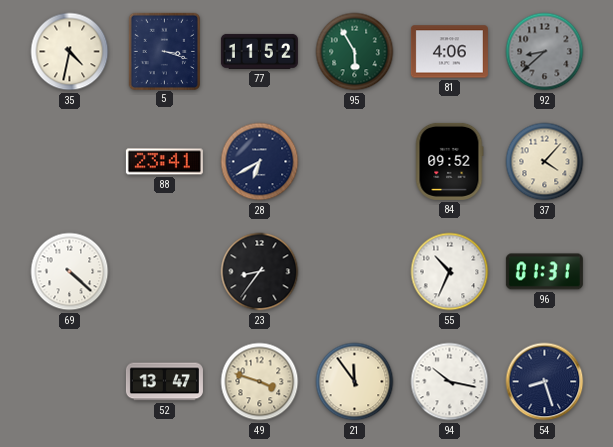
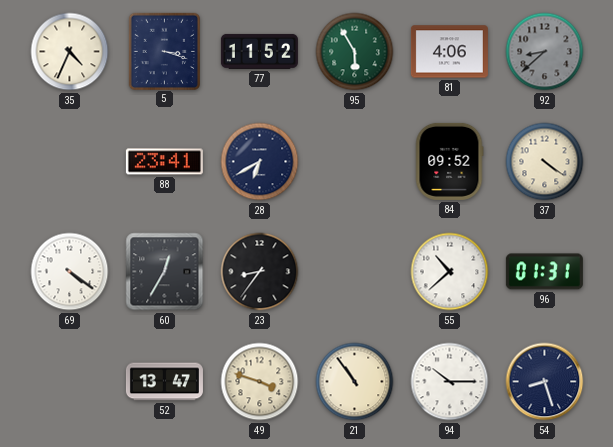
35: 4:32 -> 4:34
37: 4:07 -> 4:21
69: 4:22 -> 4:21
60: none -> 12:35
55: 10:34 -> 10:38
21: 11:54 -> 10:54
94: 10:17 -> 10:15
